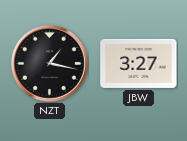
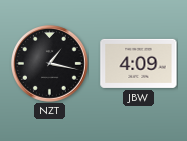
JBW: 3:27 -> 4:09
